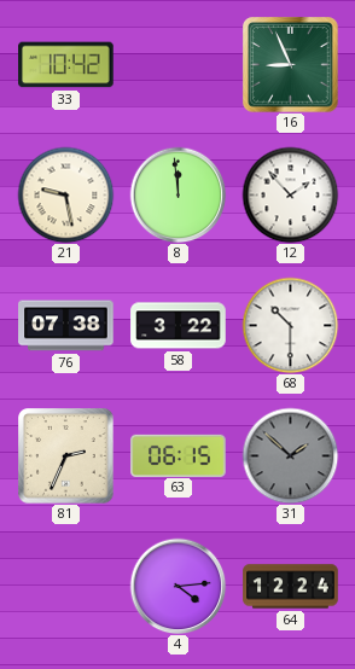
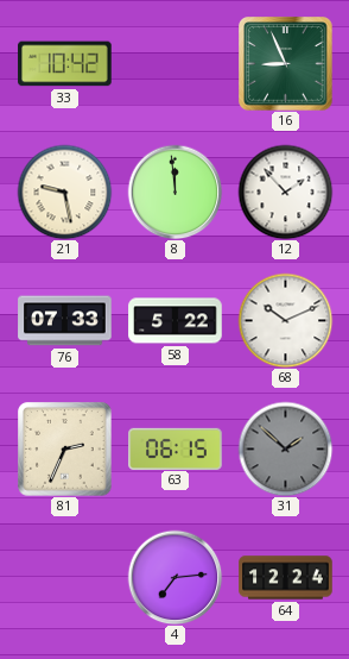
76: 07:38 -> 07:33
58: 3:22 -> 5:22
68: 10:30 -> 10:11
4: 4:14 -> 7:14
